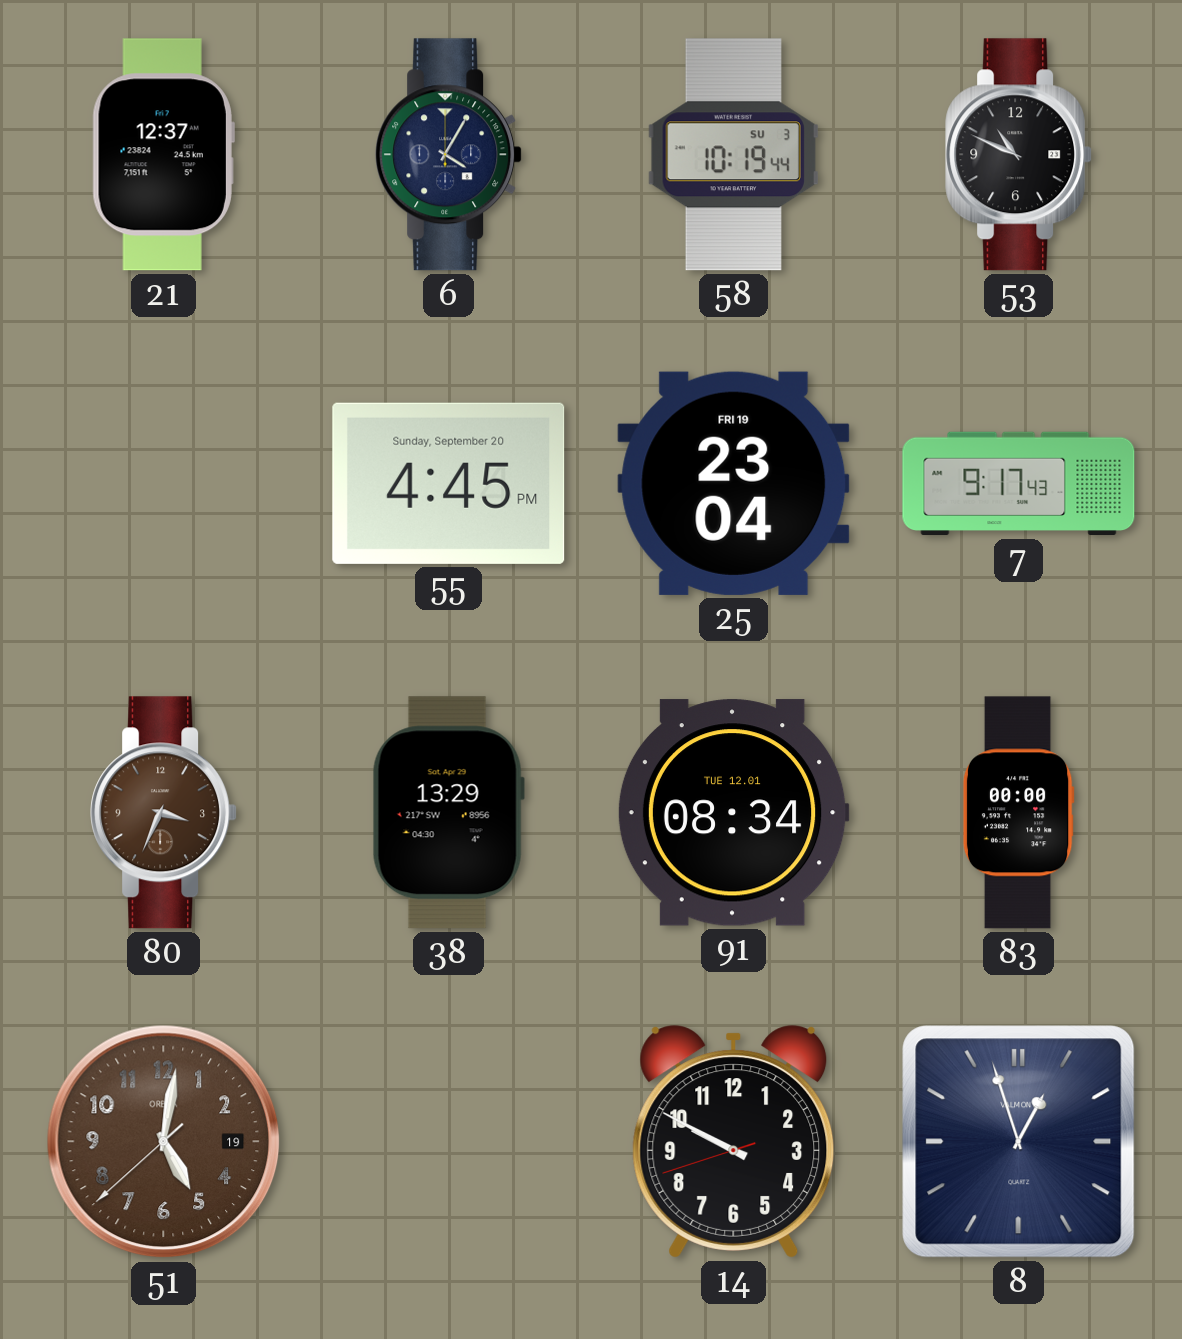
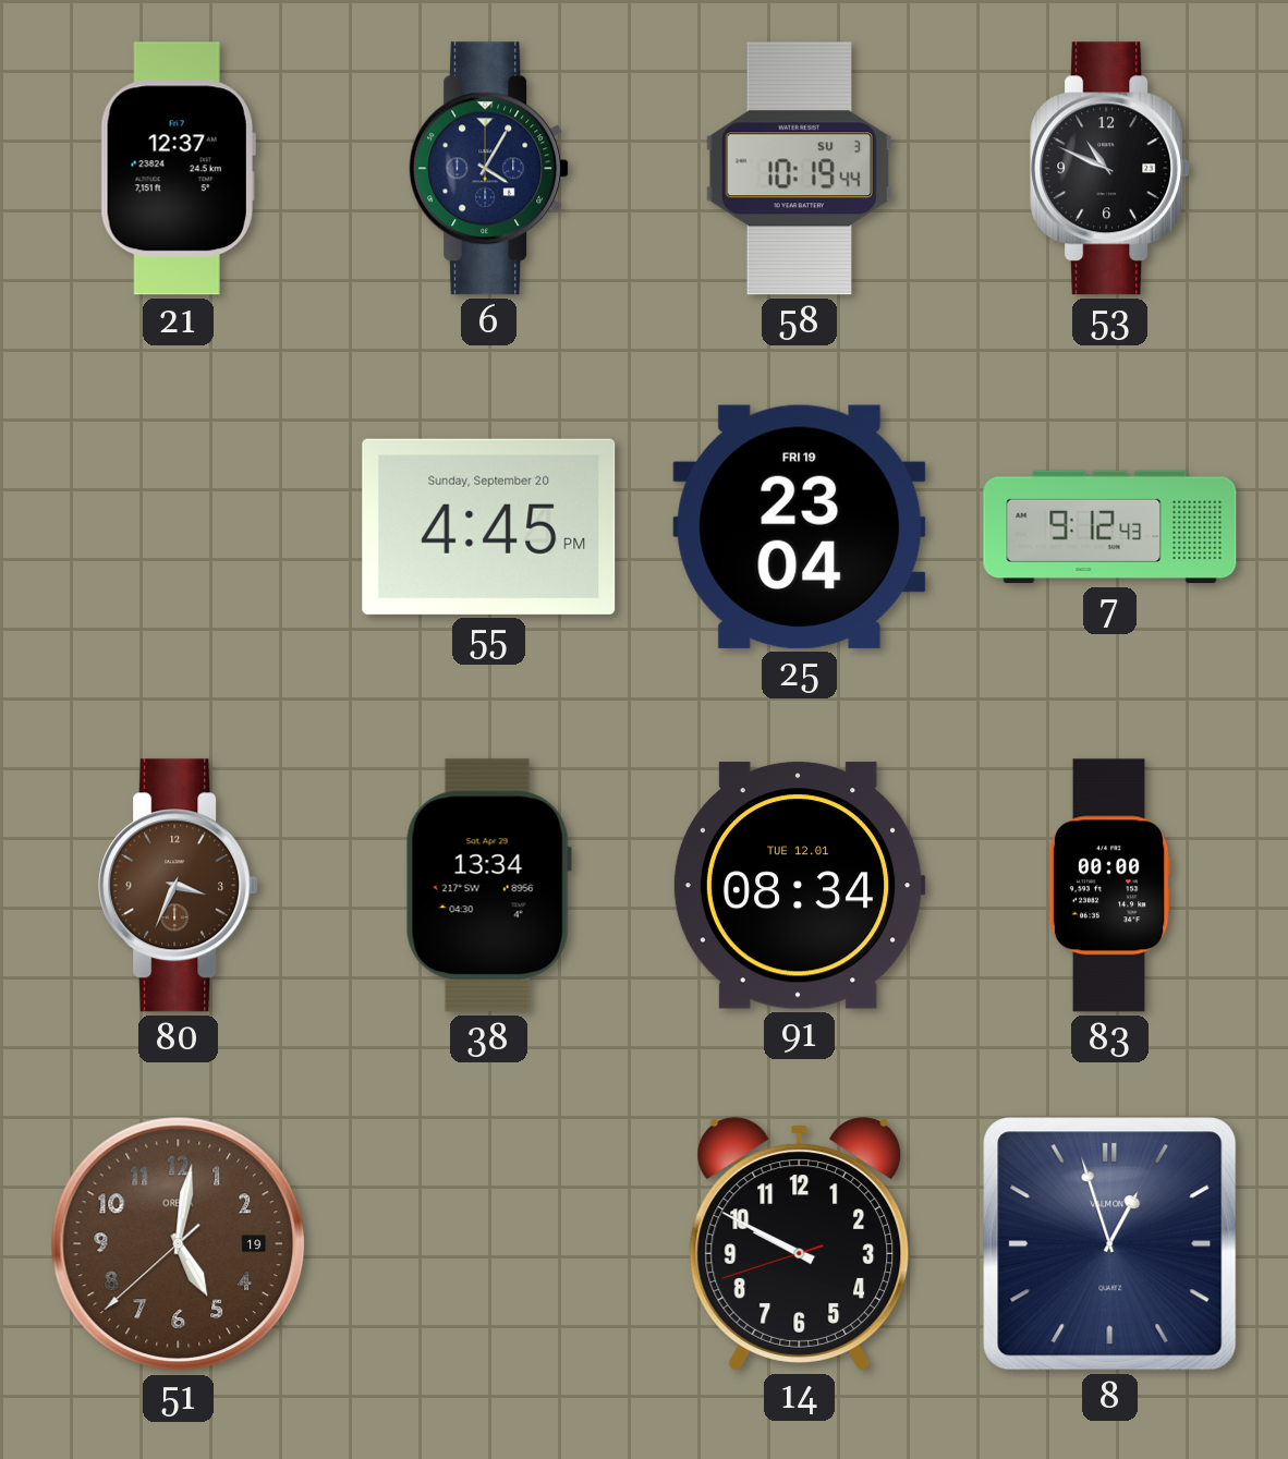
7: 9:17 -> 9:12
38: 13:29 -> 13:34
